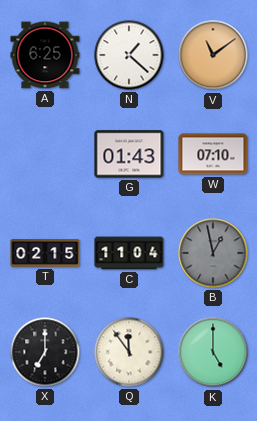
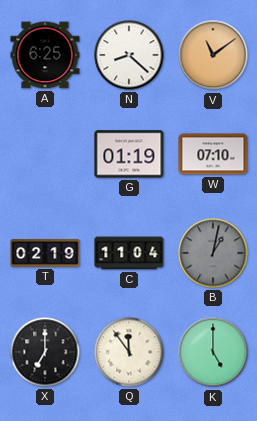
N: 1:22 -> 8:22
G: 01:43 -> 01:19
T: 02:15 -> 02:19
B: 12:58 -> 1:02
